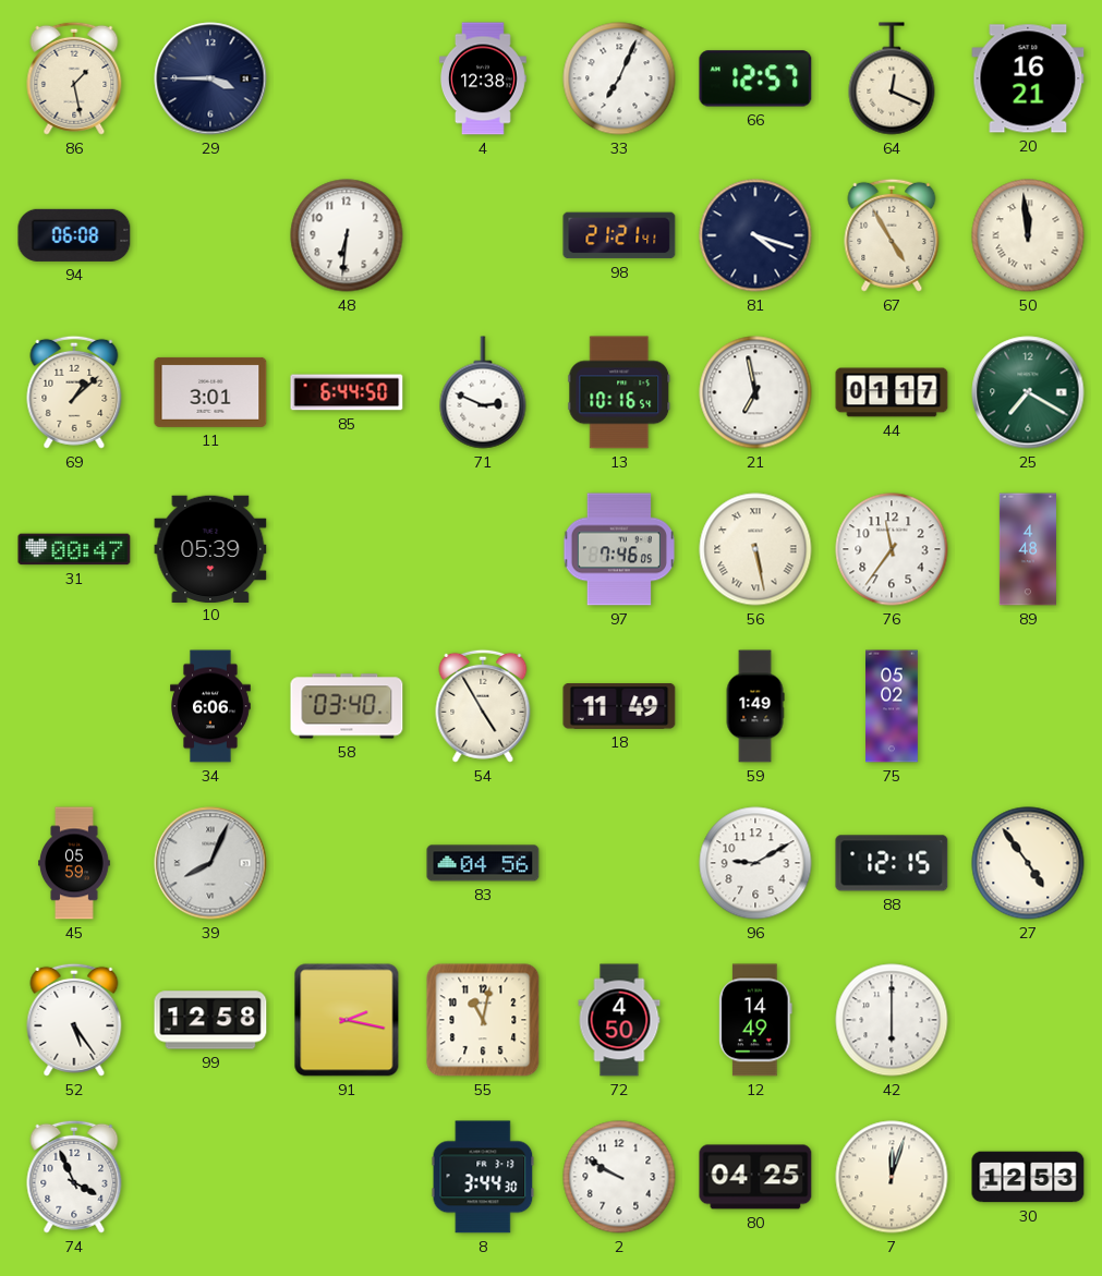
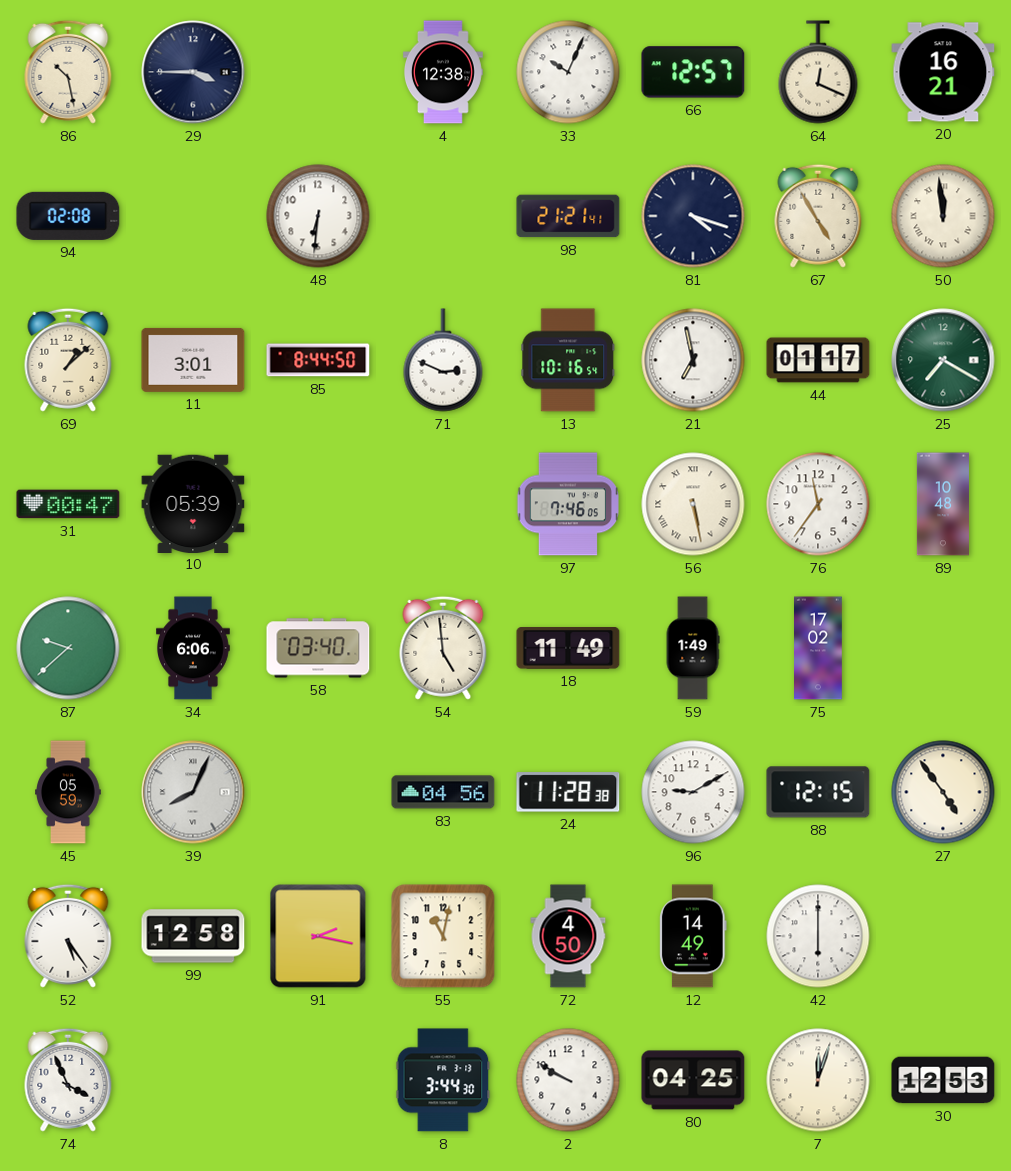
86: 1:28 -> 10:28
33: 7:04 -> 10:04
94: 06:08 -> 02:08
85: 6:44 -> 8:44
89: 4:48 -> 10:48
87: none -> 9:38
54: 4:55 -> 4:59
75: 05:02 -> 17:02
24: none -> 11:28
